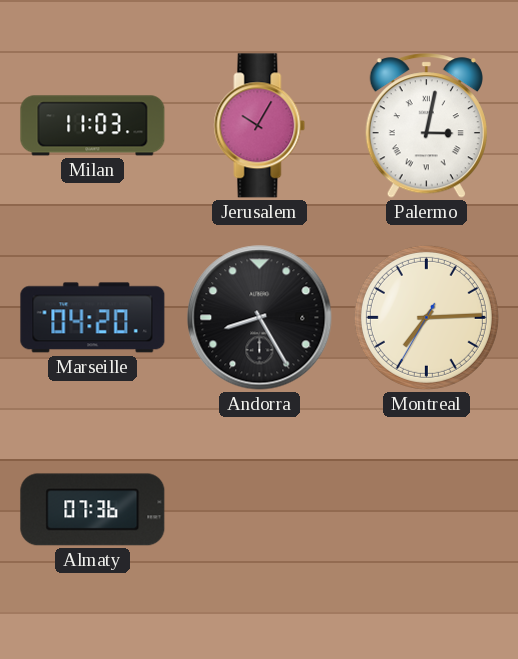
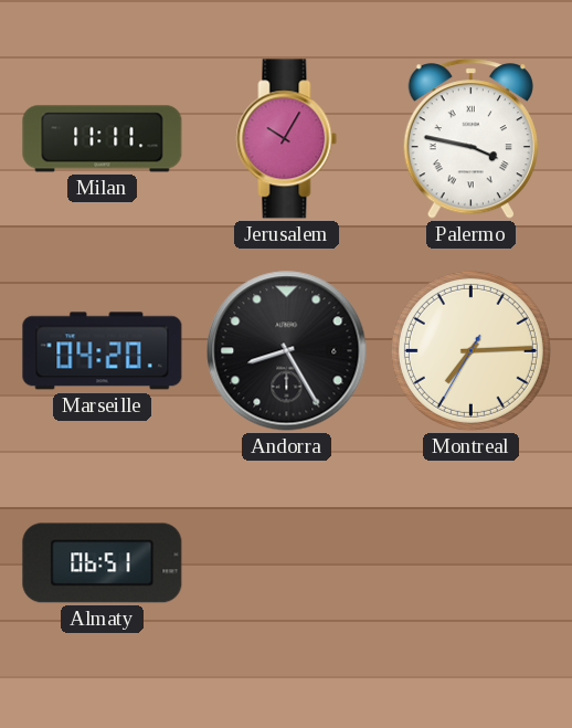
Milan: 11:03 -> 11:11
Palermo: 3:02 -> 3:47
Almaty: 07:36 -> 06:51
